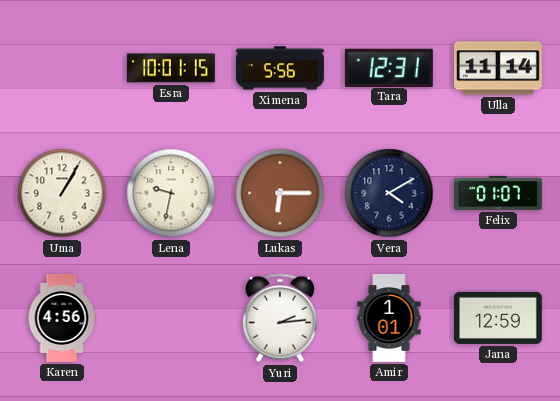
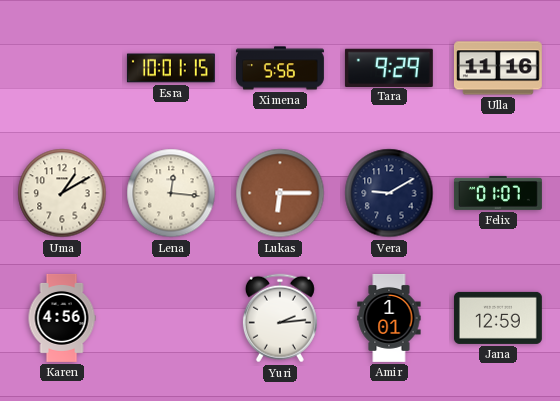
Tara: 12:31 -> 9:29
Ulla: 11:14 -> 11:16
Uma: 1:05 -> 1:10
Lena: 9:32 -> 12:16
Vera: 4:10 -> 9:10
